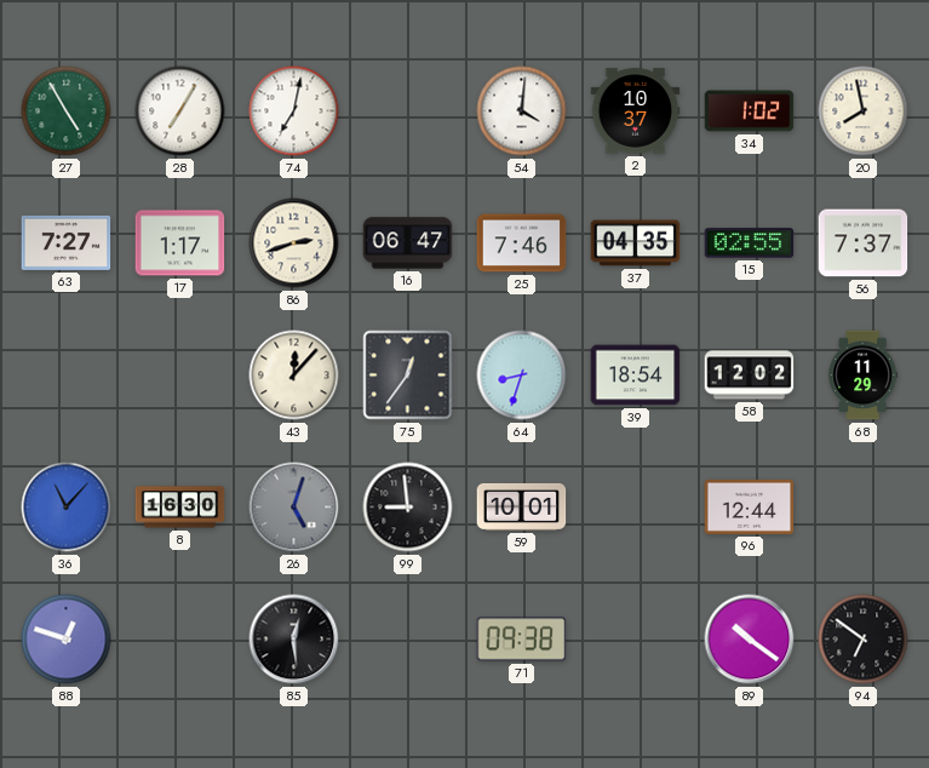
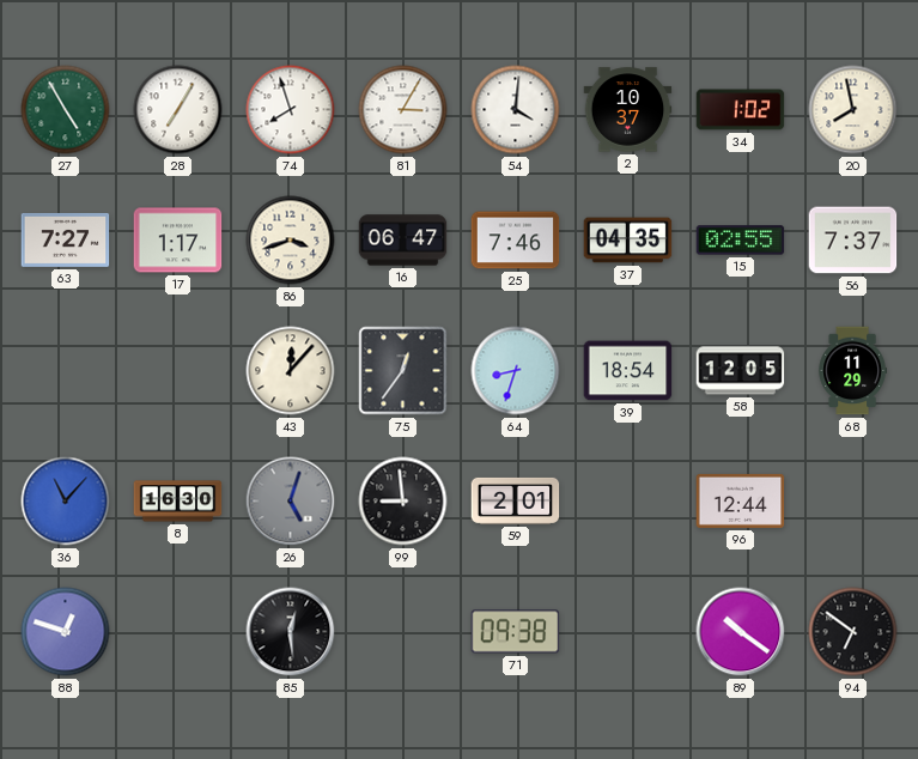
74: 7:02 -> 7:57
81: none -> 3:05
86: 2:42 -> 3:42
58: 12:02 -> 12:05
59: 10:01 -> 2:01
